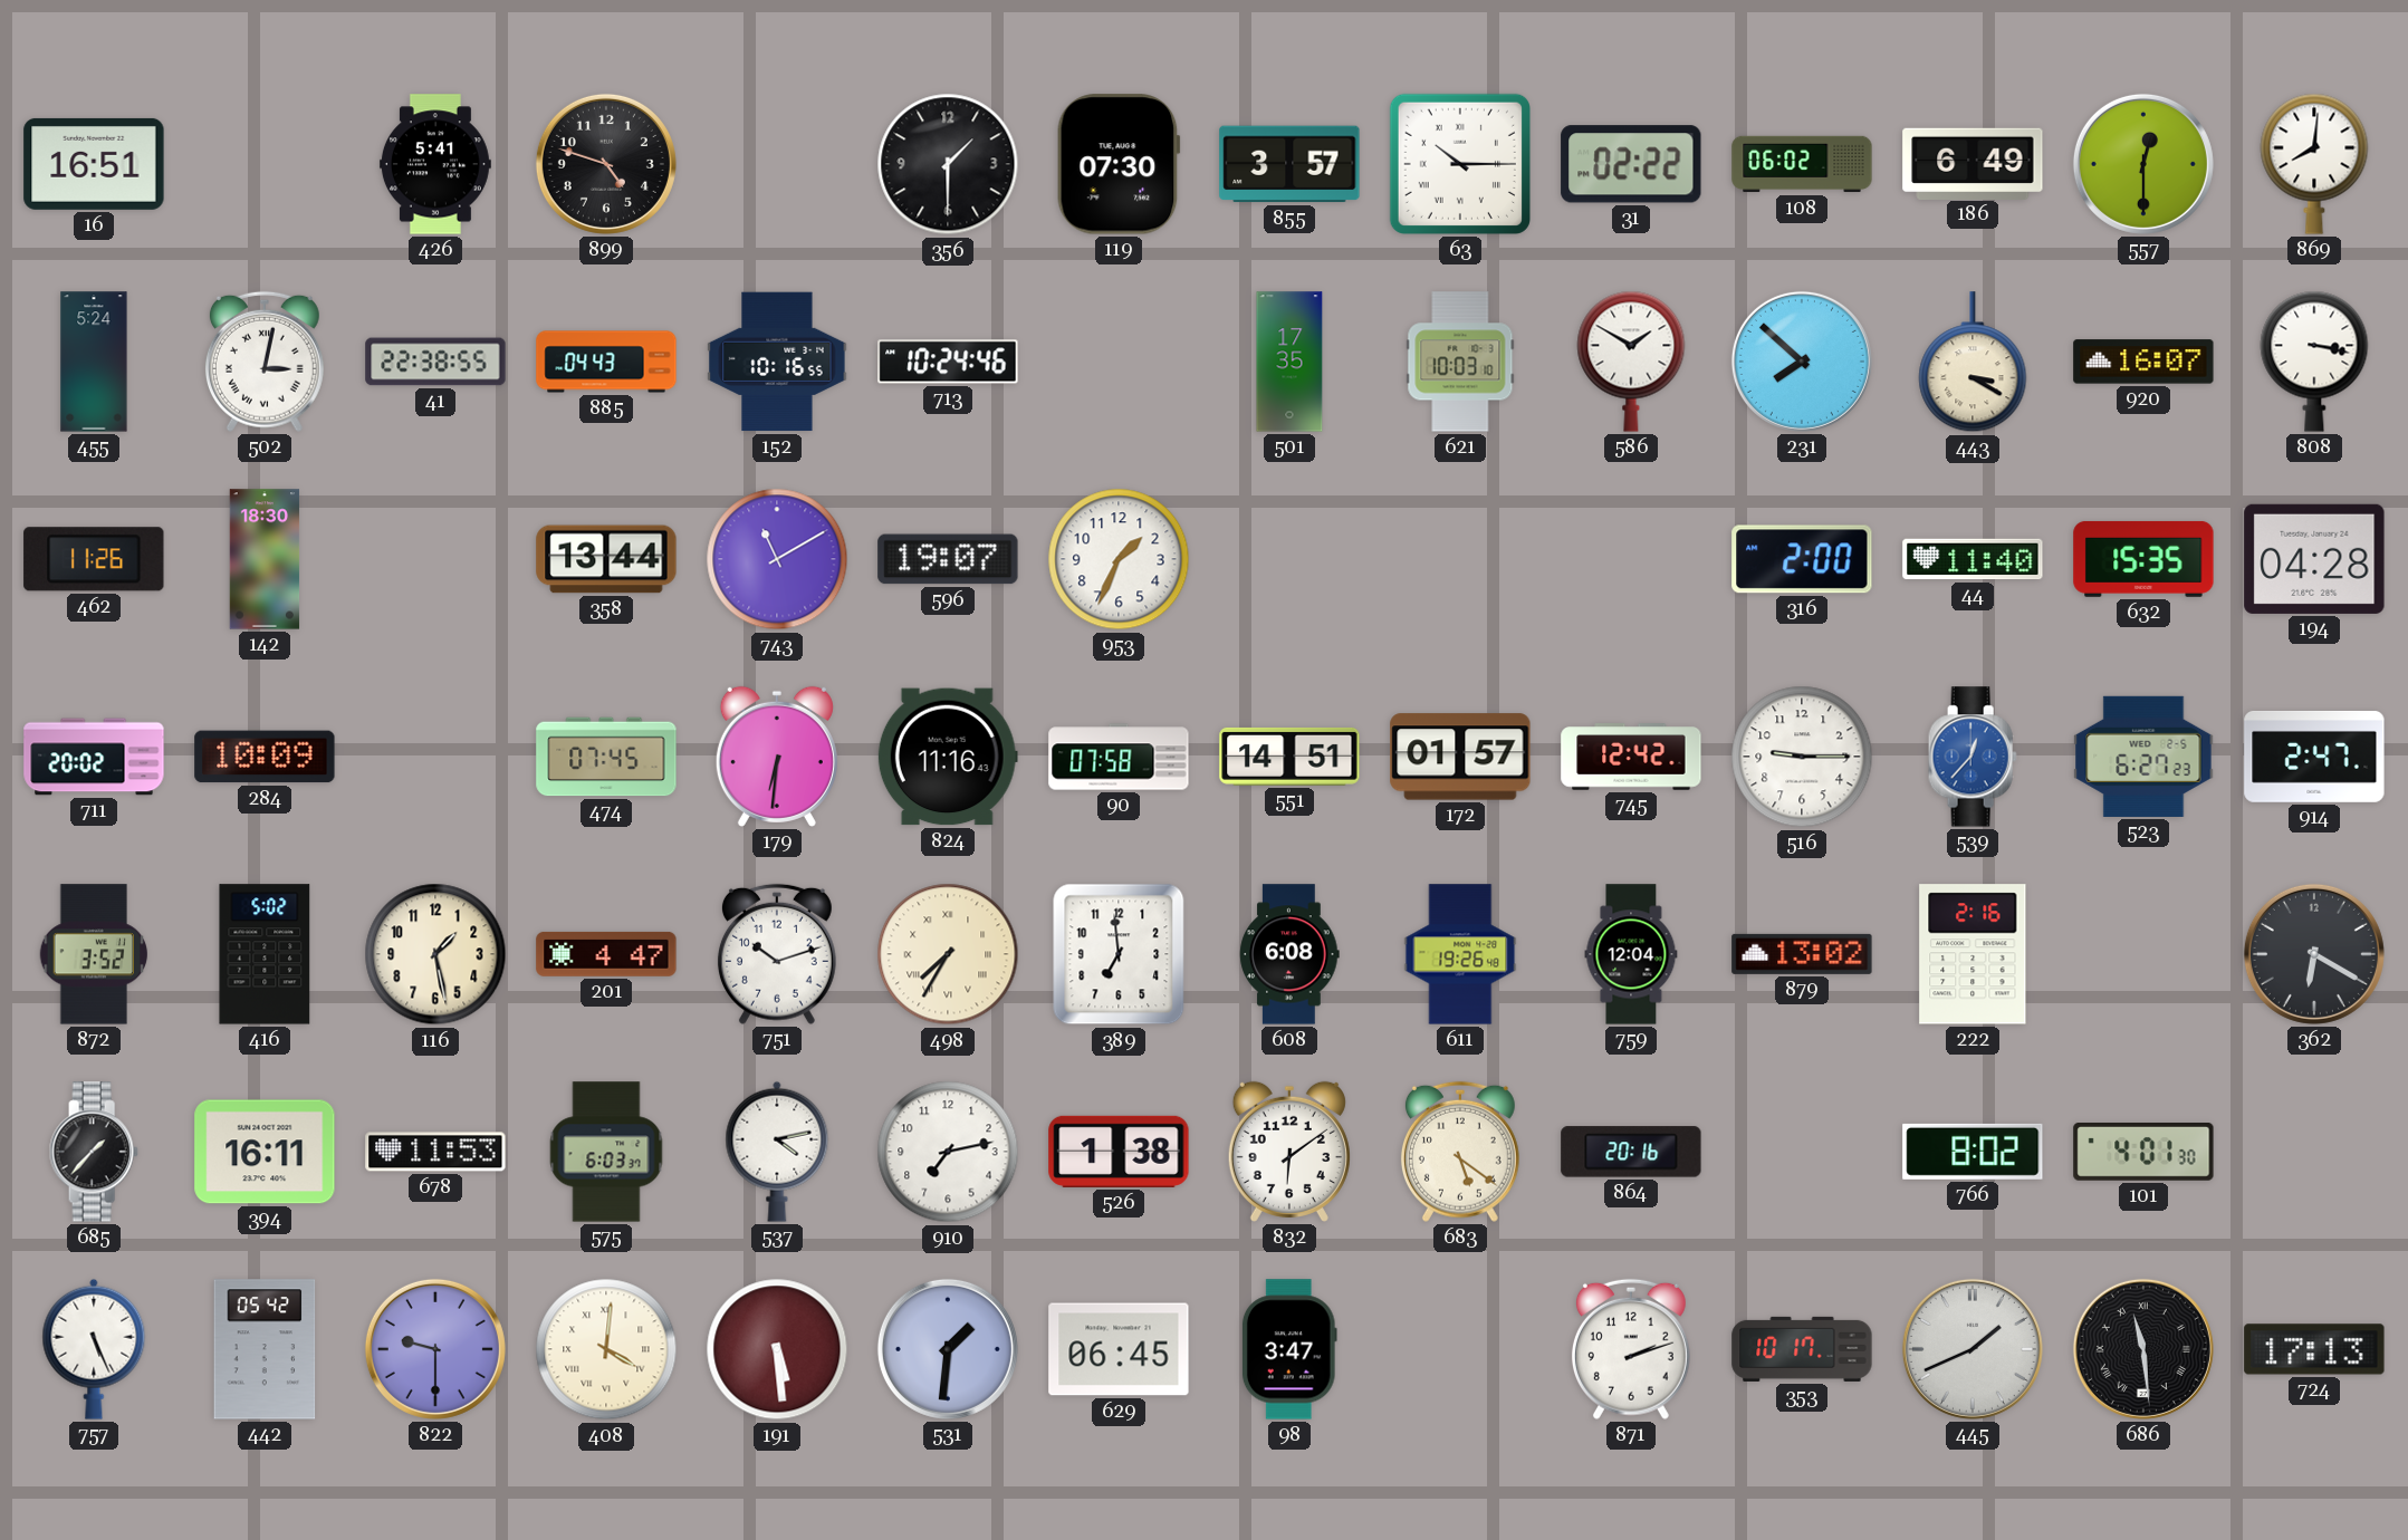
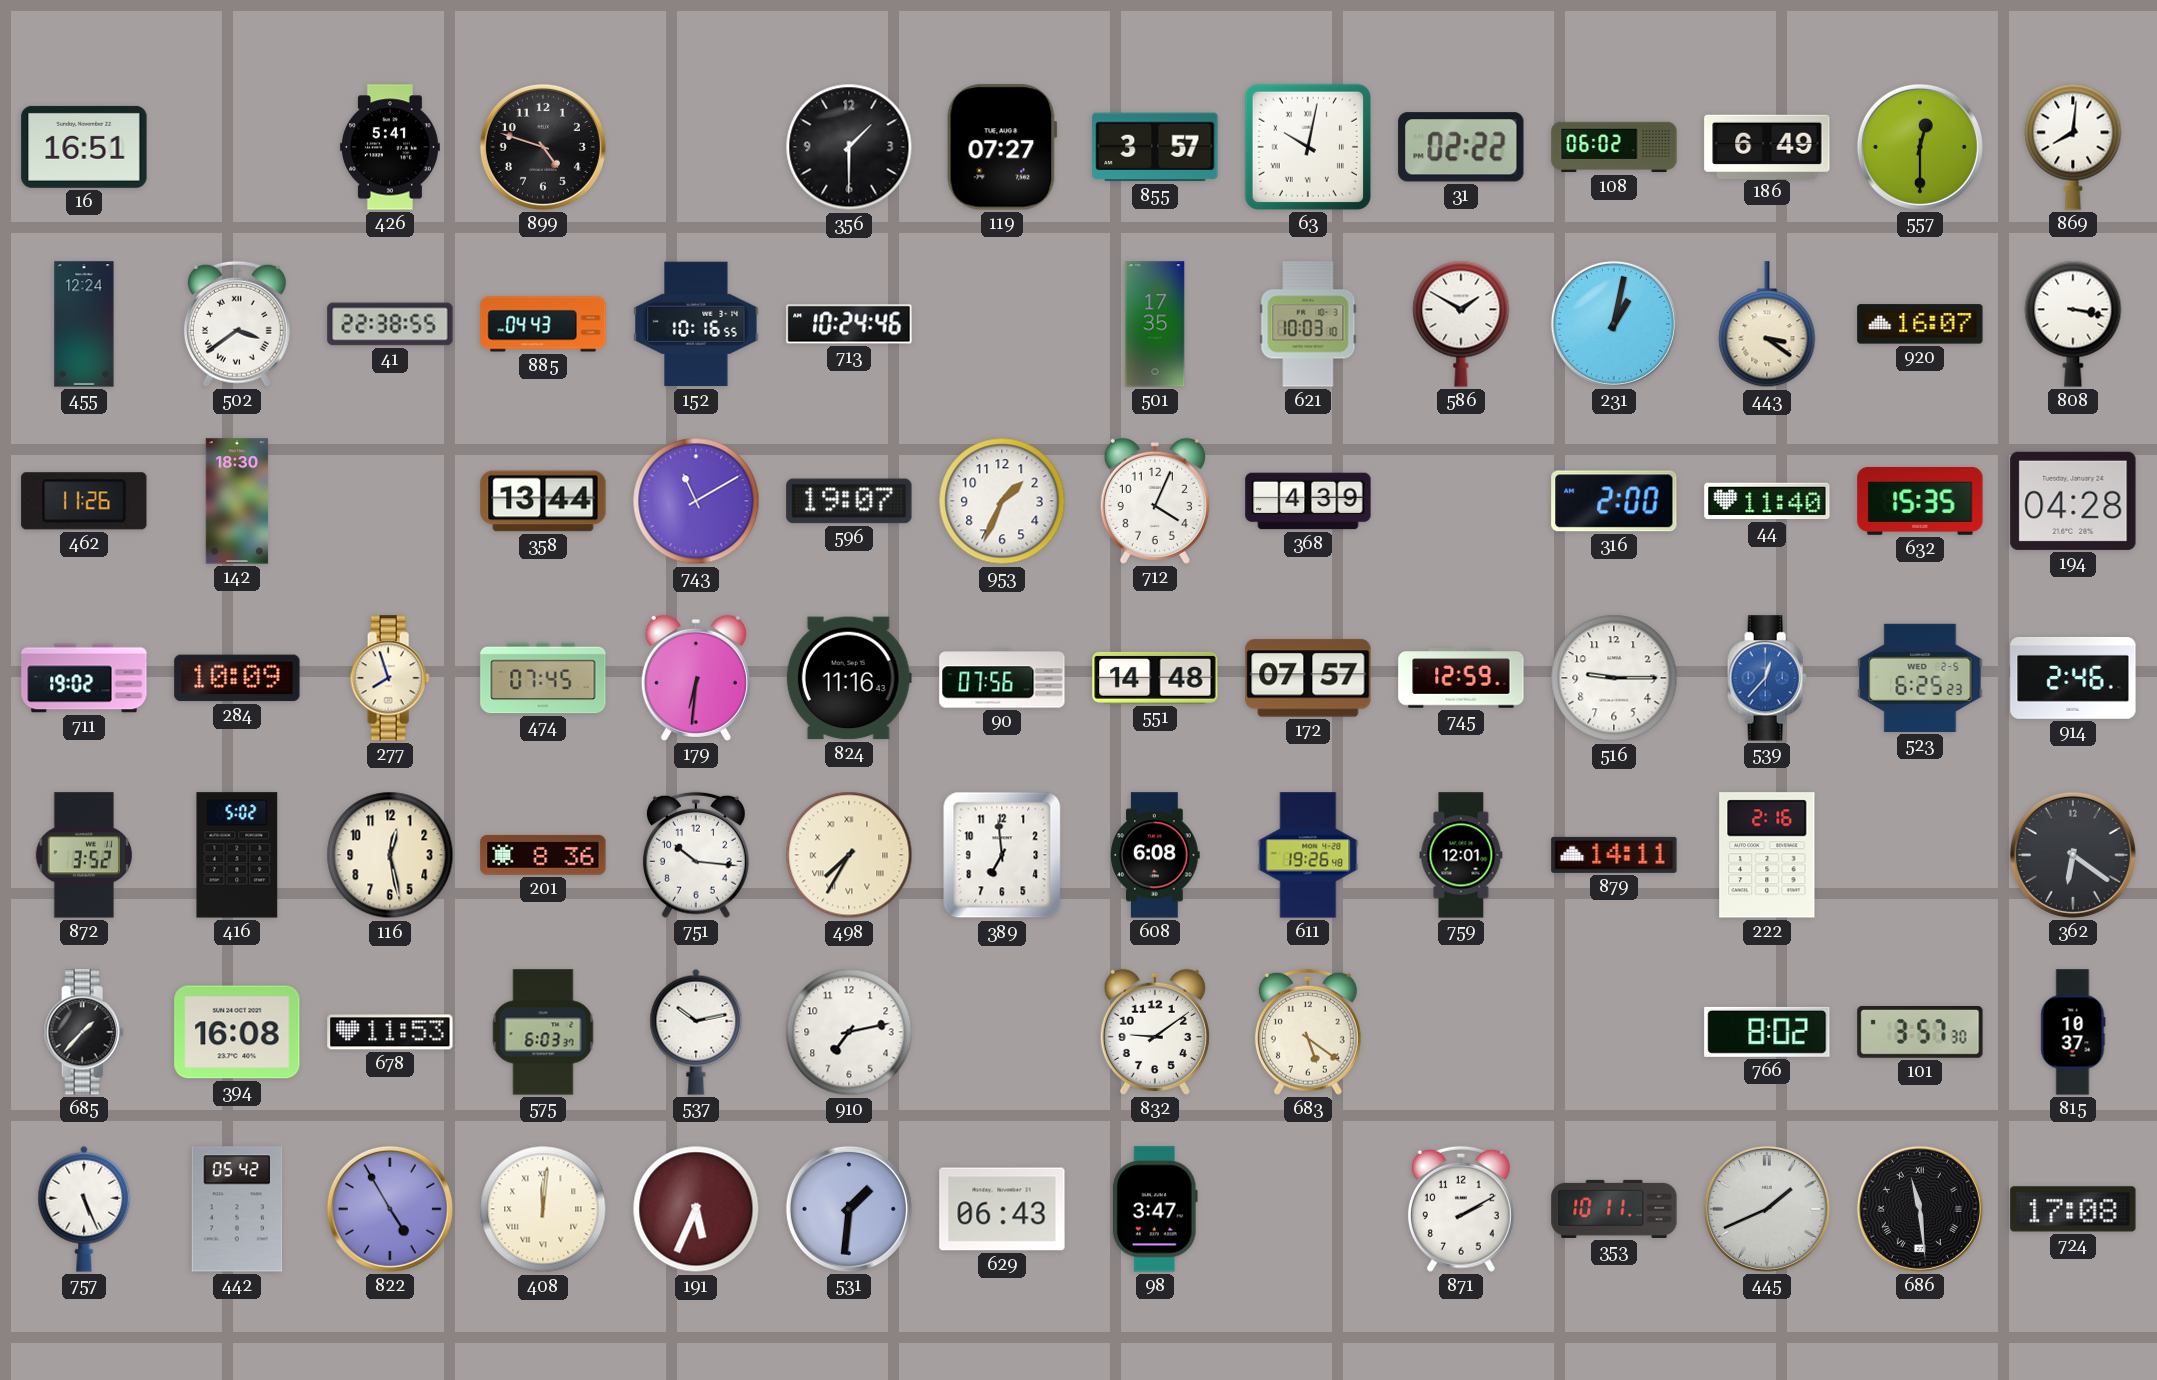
119: 07:30 -> 07:27
63: 10:15 -> 10:02
455: 5:24 -> 12:24
502: 3:02 -> 3:39
231: 7:52 -> 1:02
443: 3:20 -> 3:21
712: none -> 4:04
368: none -> 4:39
711: 20:02 -> 19:02
277: none -> 7:57
90: 07:58 -> 07:56
551: 14:51 -> 14:48
172: 01:57 -> 07:57
745: 12:42 -> 12:59
523: 6:27 -> 6:25
914: 2:47 -> 2:46
116: 1:28 -> 12:28
201: 4:47 -> 8:36
751: 10:12 -> 10:16
759: 12:04 -> 12:01
879: 13:02 -> 14:11
362: 6:20 -> 6:21
394: 16:11 -> 16:08
537: 4:13 -> 10:13
526: 1:38 -> none
832: 6:09 -> 9:09
864: 20:16 -> none
101: 4:01 -> 3:57
815: none -> 10:37
822: 9:30 -> 4:55
408: 4:01 -> 12:01
191: 5:29 -> 5:34
629: 06:45 -> 06:43
871: 2:12 -> 2:10
353: 10:17 -> 10:11
724: 17:13 -> 17:08
